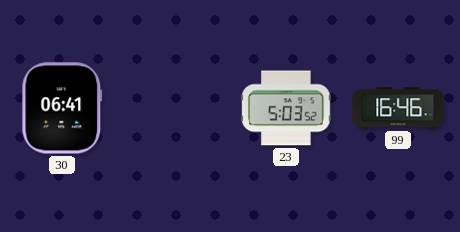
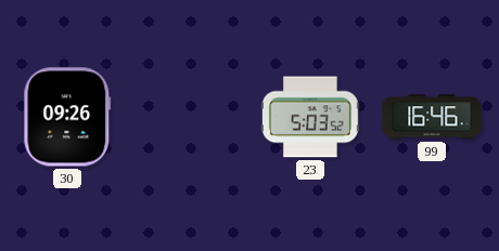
30: 06:41 -> 09:26
